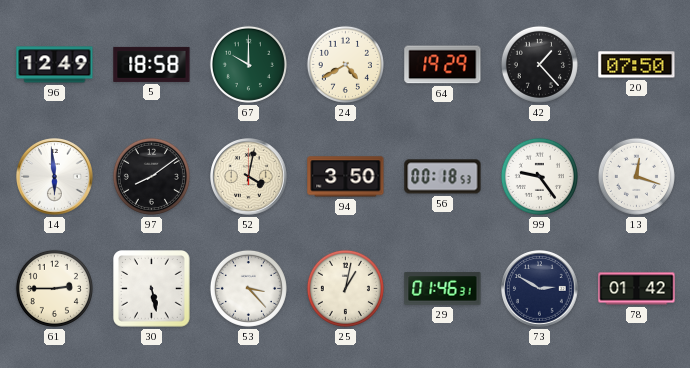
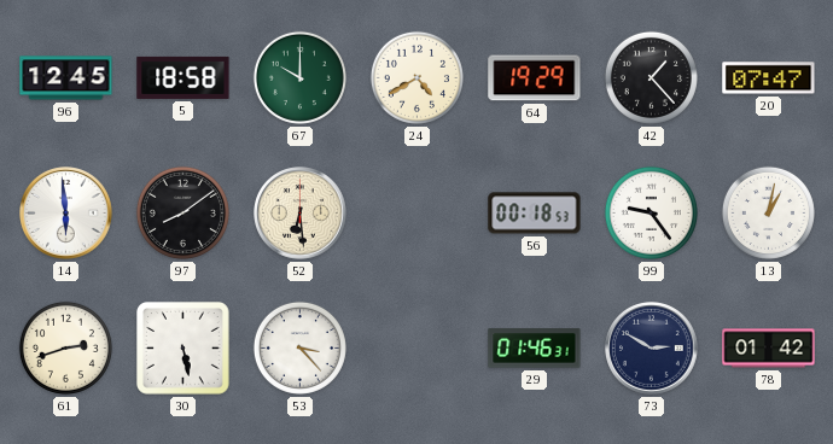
96: 12:49 -> 12:45
20: 07:50 -> 07:47
52: 4:02 -> 6:29
94: 3:50 -> none
13: 12:18 -> 1:02
61: 2:45 -> 2:42
25: 1:02 -> none
